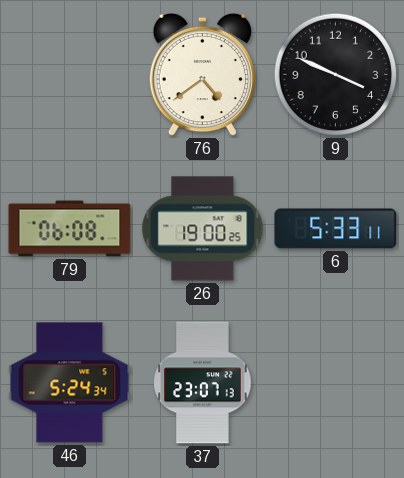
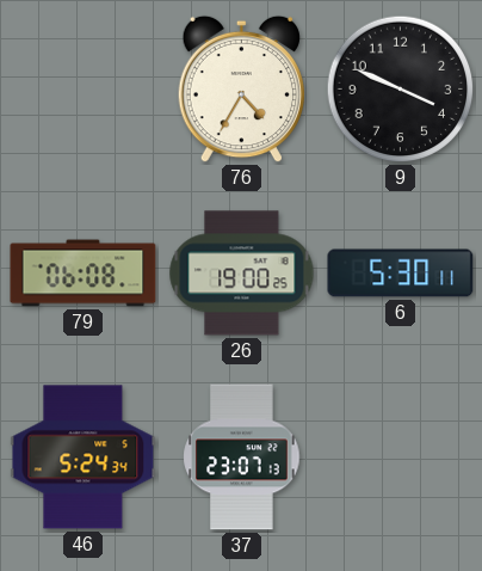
76: 4:39 -> 4:35
6: 5:33 -> 5:30
